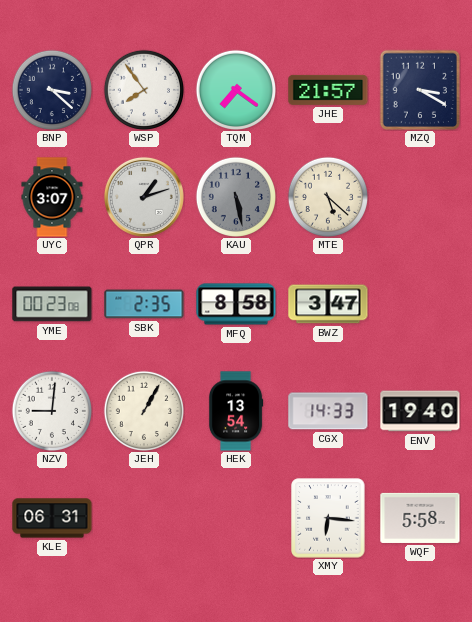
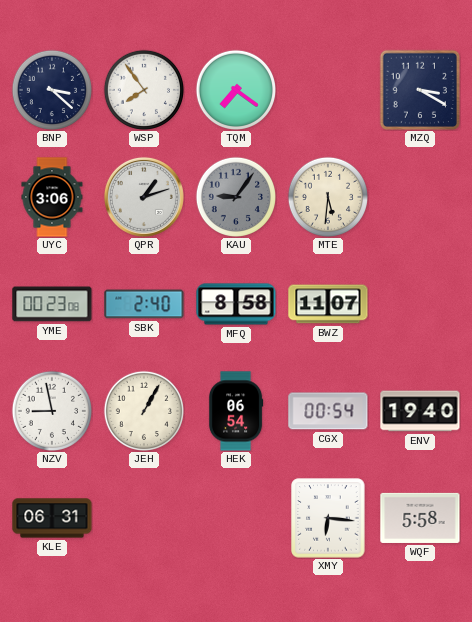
JHE: 21:57 -> none
UYC: 3:07 -> 3:06
KAU: 5:28 -> 9:06
MTE: 5:22 -> 5:31
SBK: 2:35 -> 2:40
BWZ: 3:47 -> 11:07
NZV: 9:01 -> 8:58
HEK: 13:54 -> 06:54
CGX: 14:33 -> 00:54
